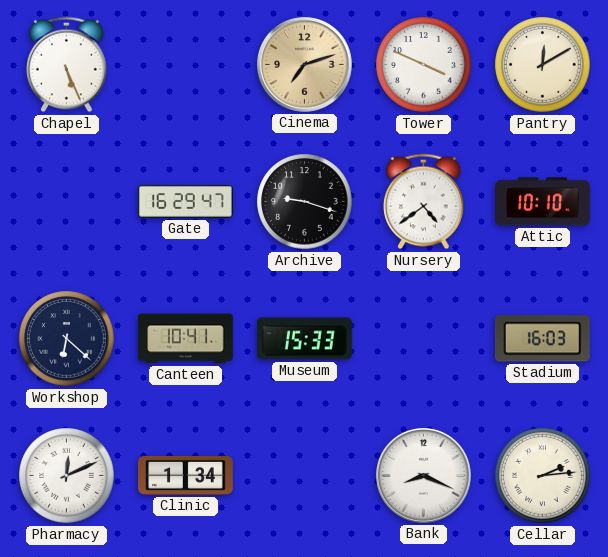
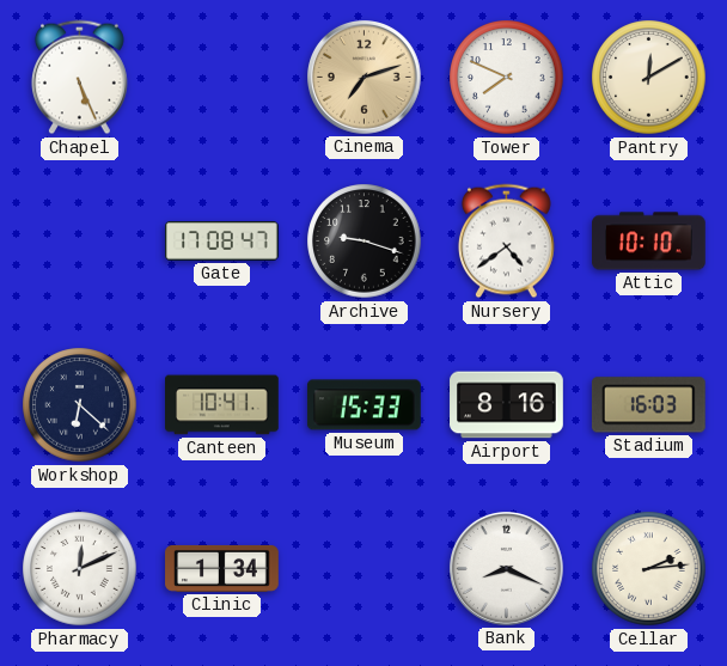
Tower: 3:49 -> 7:49
Gate: 16:29 -> 17:08
Airport: none -> 8:16
